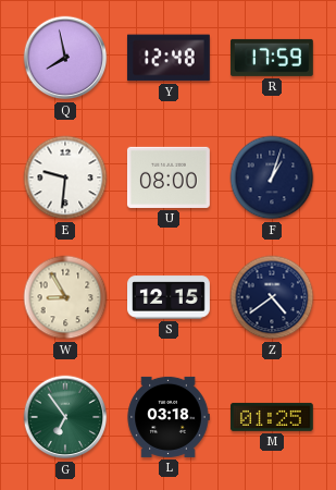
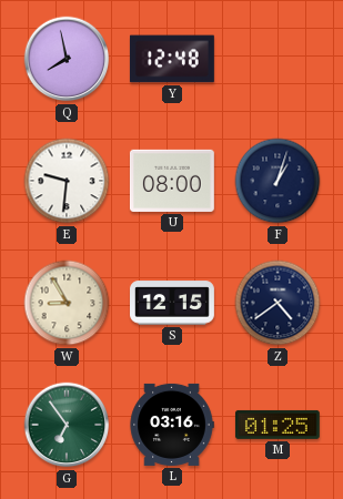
R: 17:59 -> none
L: 03:18 -> 03:16
